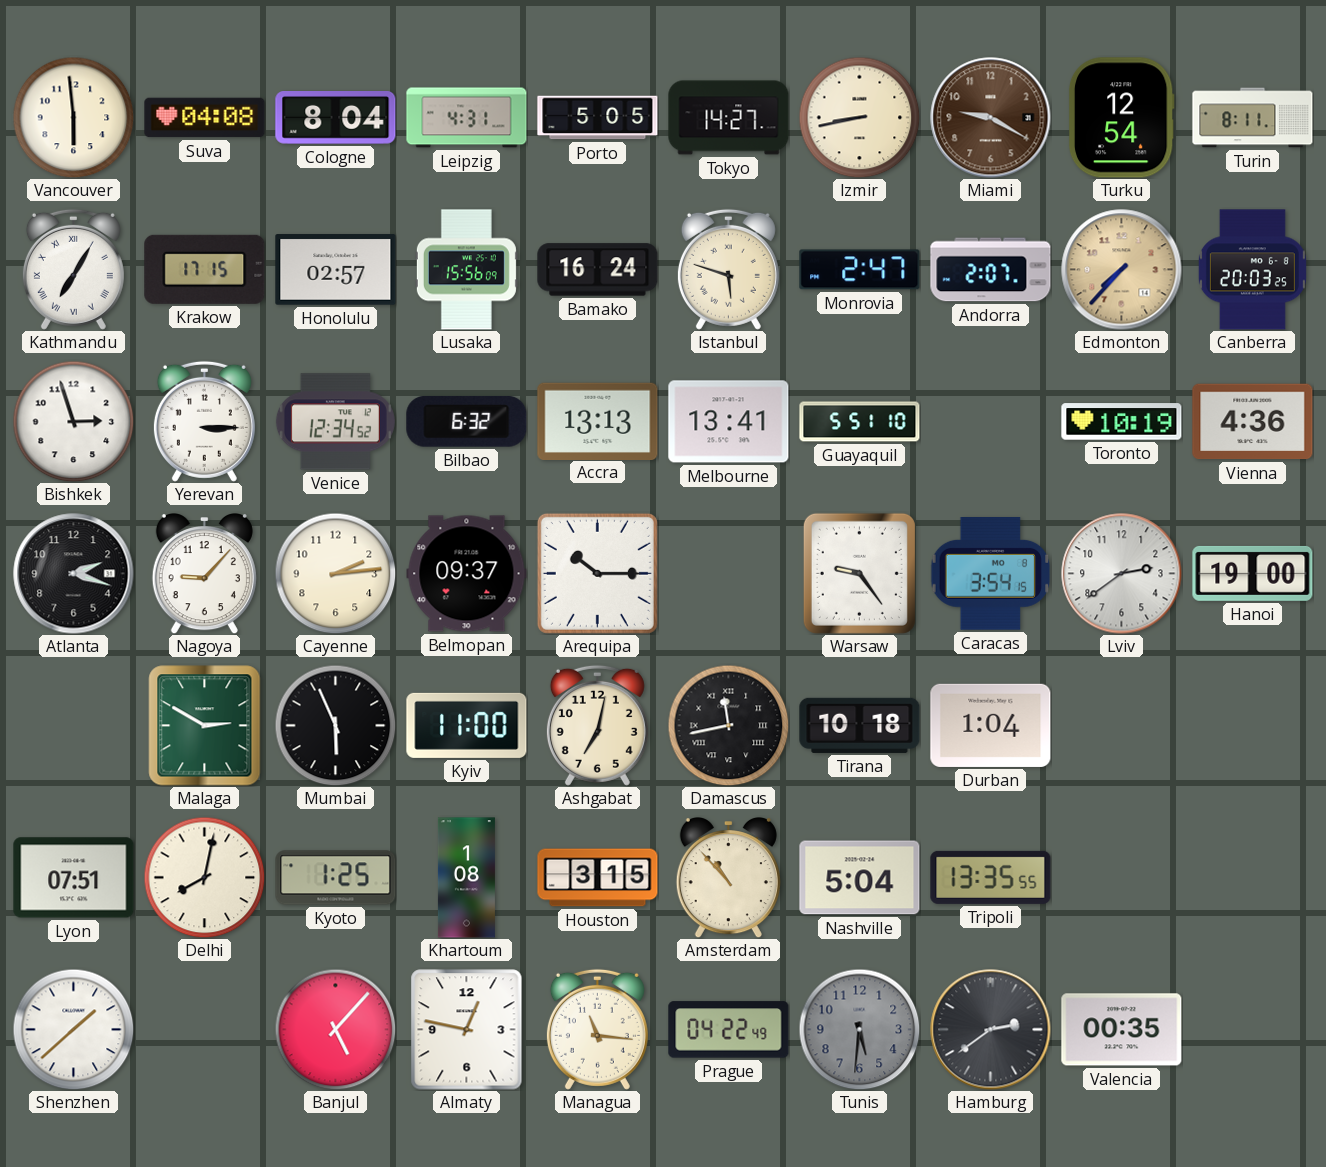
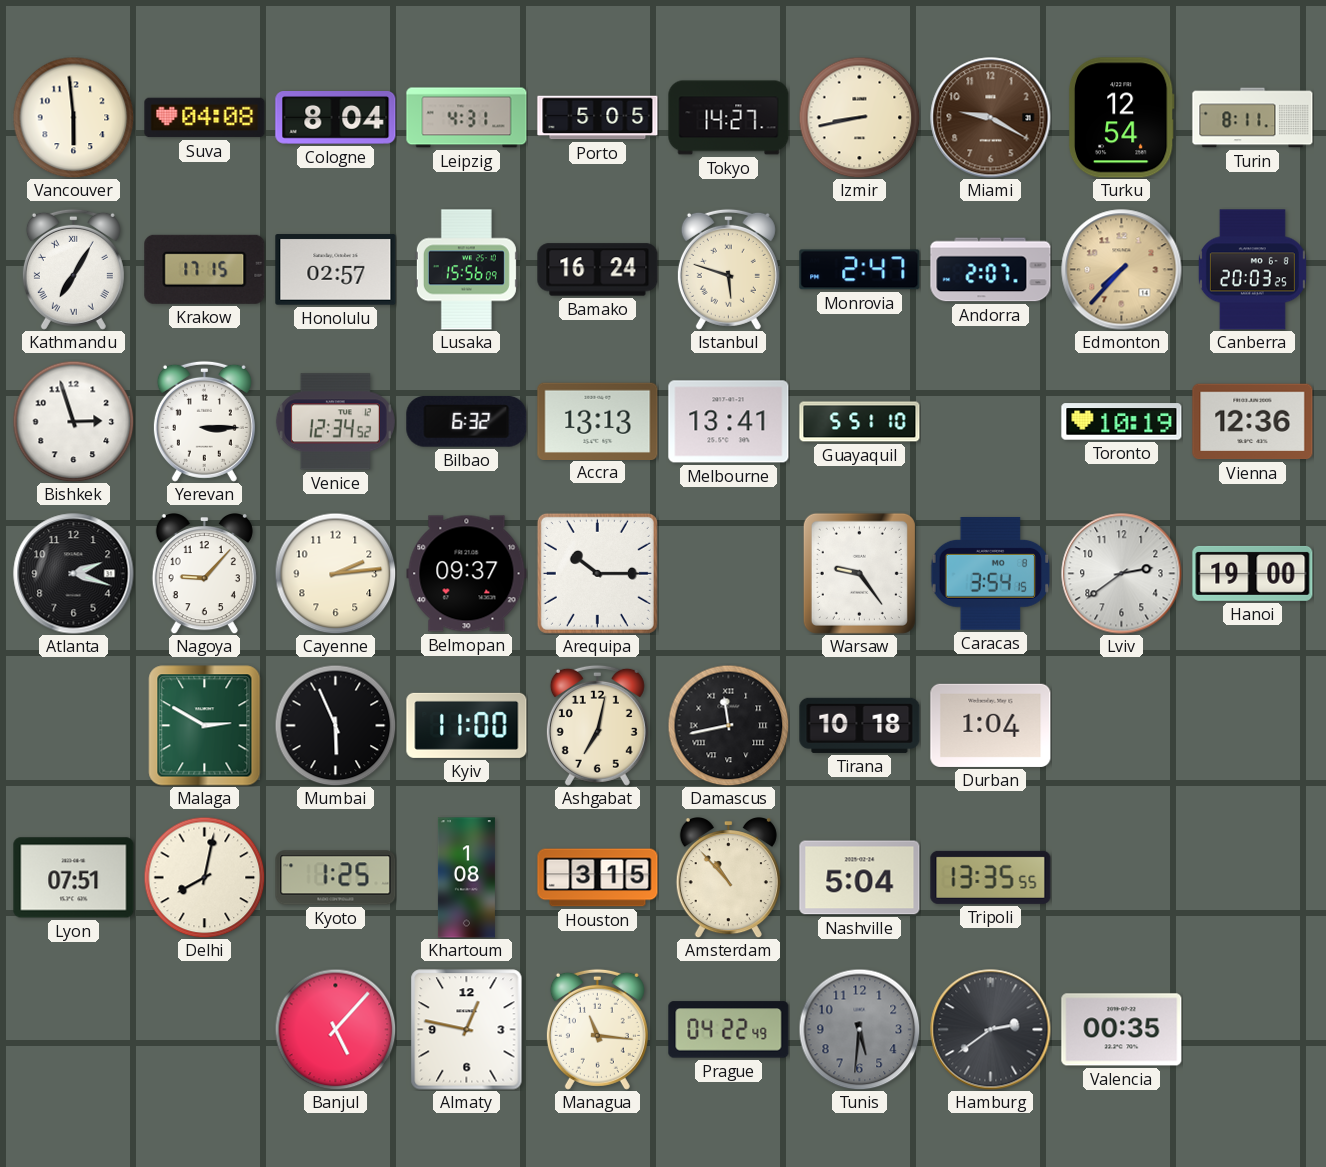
Vienna: 4:36 -> 12:36
Shenzhen: 1:38 -> none
